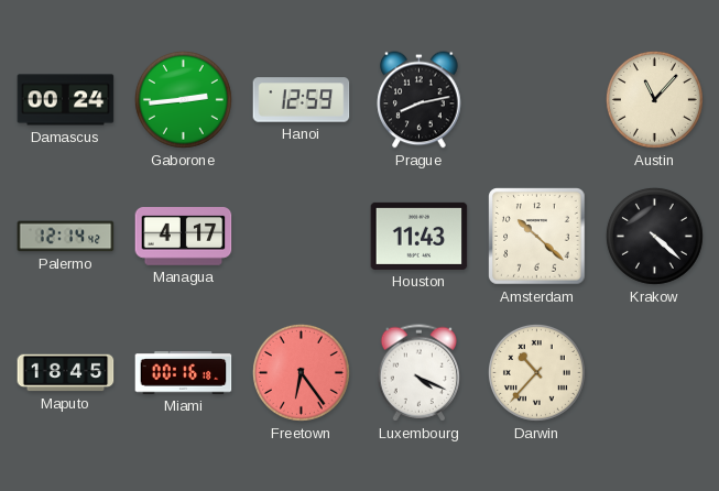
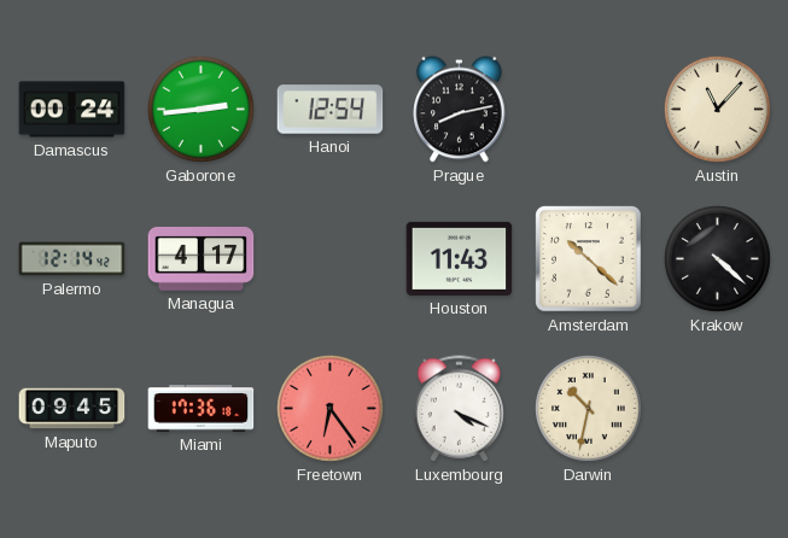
Hanoi: 12:59 -> 12:54
Maputo: 18:45 -> 09:45
Miami: 00:16 -> 17:36
Darwin: 10:37 -> 10:32
